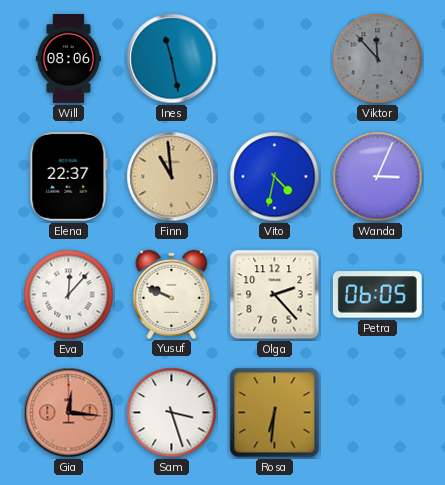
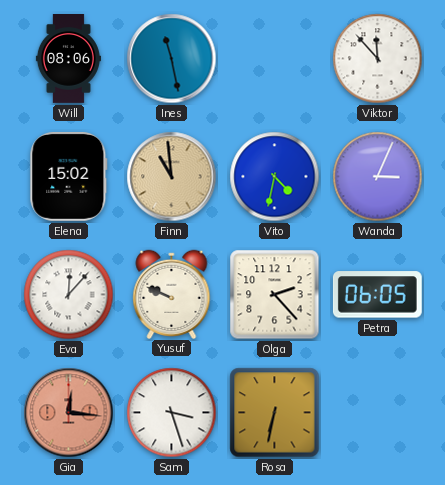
Viktor dial: grey -> white
Elena: 22:37 -> 15:02
Rosa: 6:31 -> 6:32
